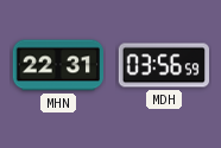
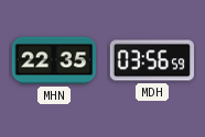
MHN: 22:31 -> 22:35
